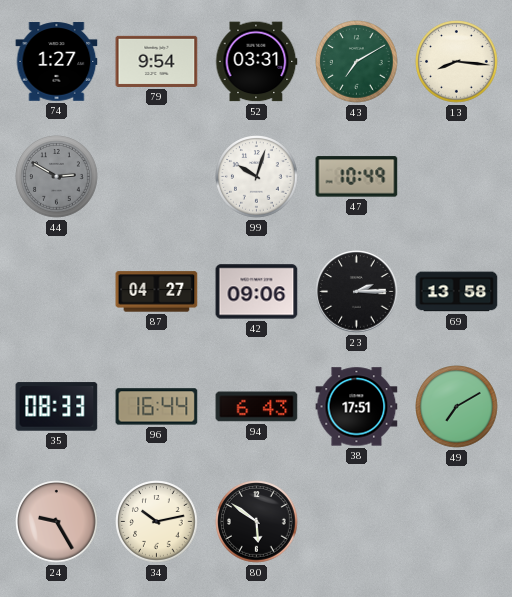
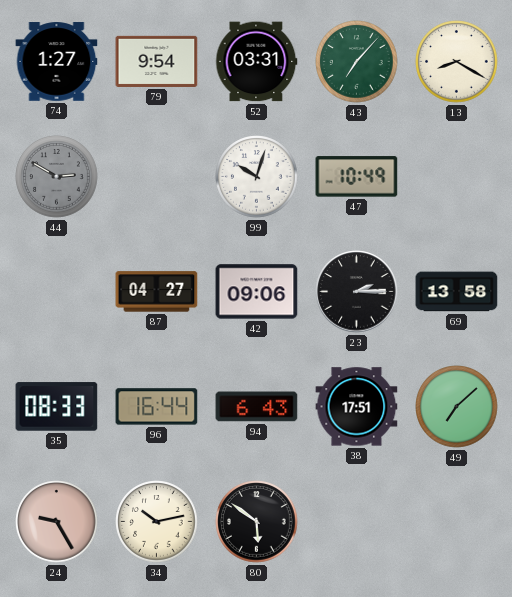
43: 7:10 -> 7:07
13: 8:16 -> 8:20
49: 7:10 -> 7:08
